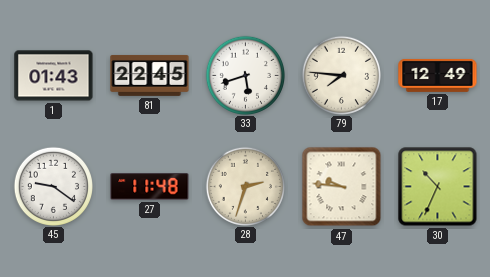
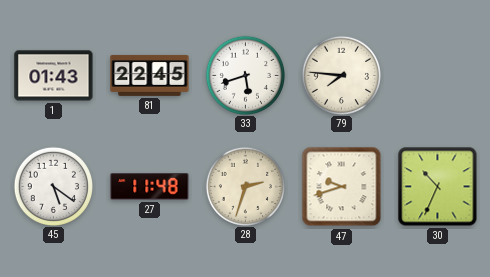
17: 12:49 -> none
45: 9:21 -> 5:21
47: 9:46 -> 9:42
